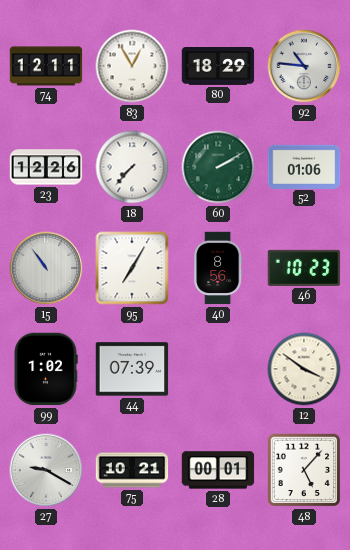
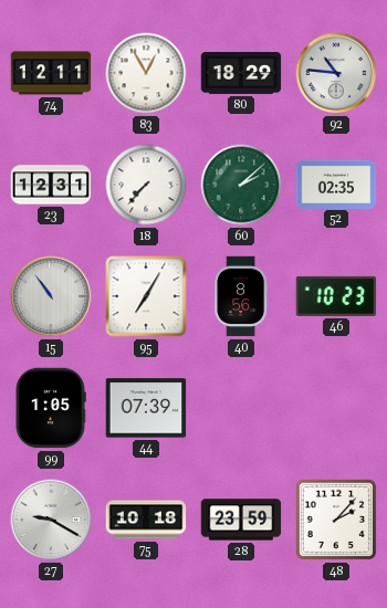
23: 12:26 -> 12:31
60: 2:10 -> 2:08
52: 01:06 -> 02:35
99: 1:02 -> 1:05
12: 3:51 -> none
75: 10:21 -> 10:18
28: 00:01 -> 23:59
48: 5:07 -> 2:07
